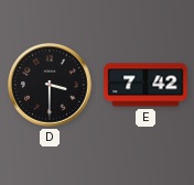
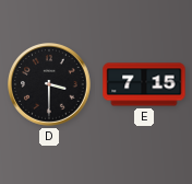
E: 7:42 -> 7:15
